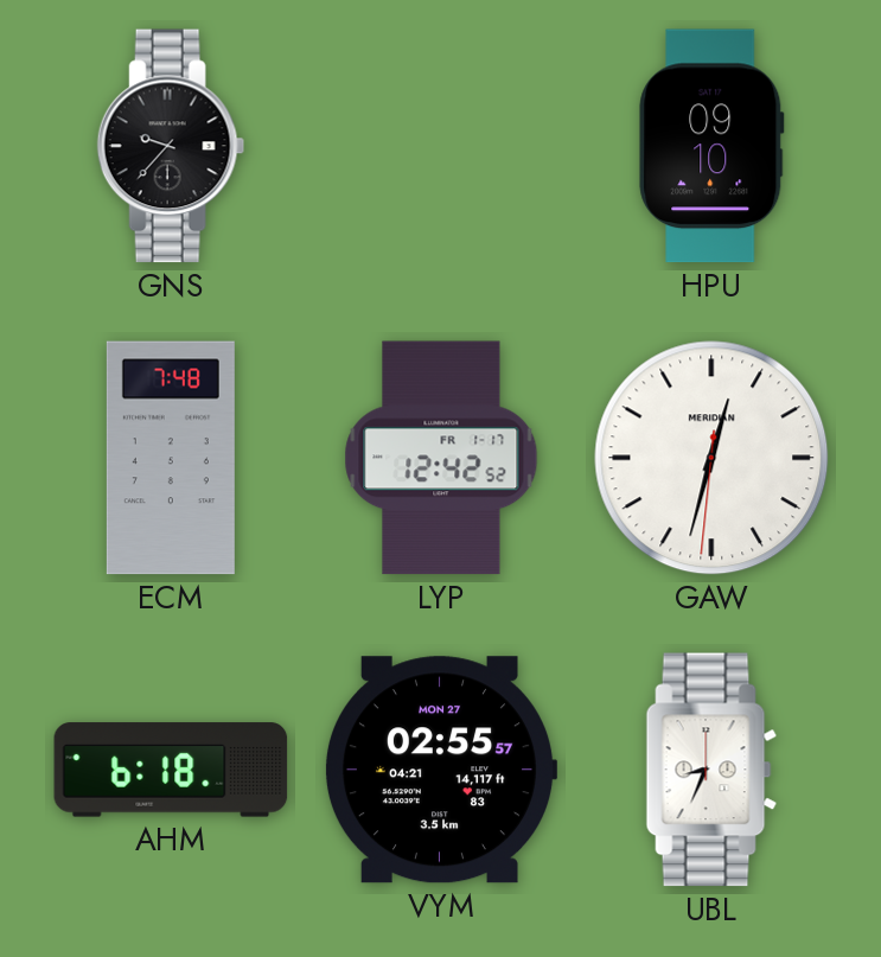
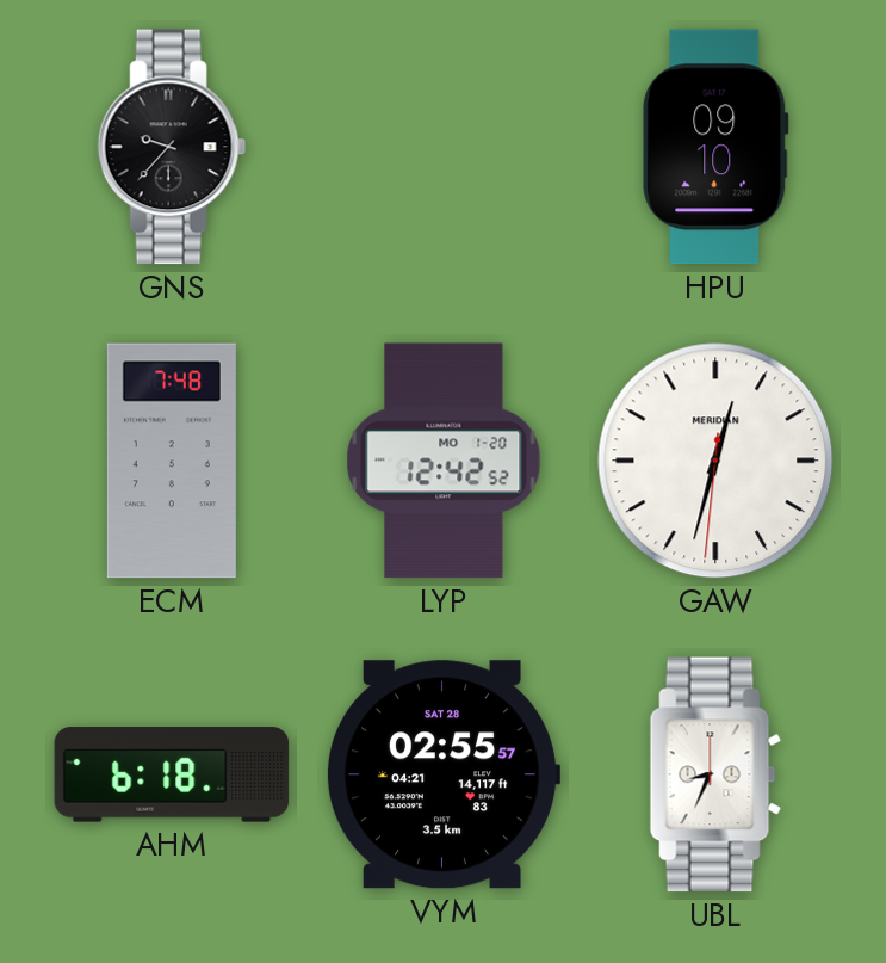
LYP date: FR 1-17 -> MO 1-20
VYM date: MON 27 -> SAT 28
